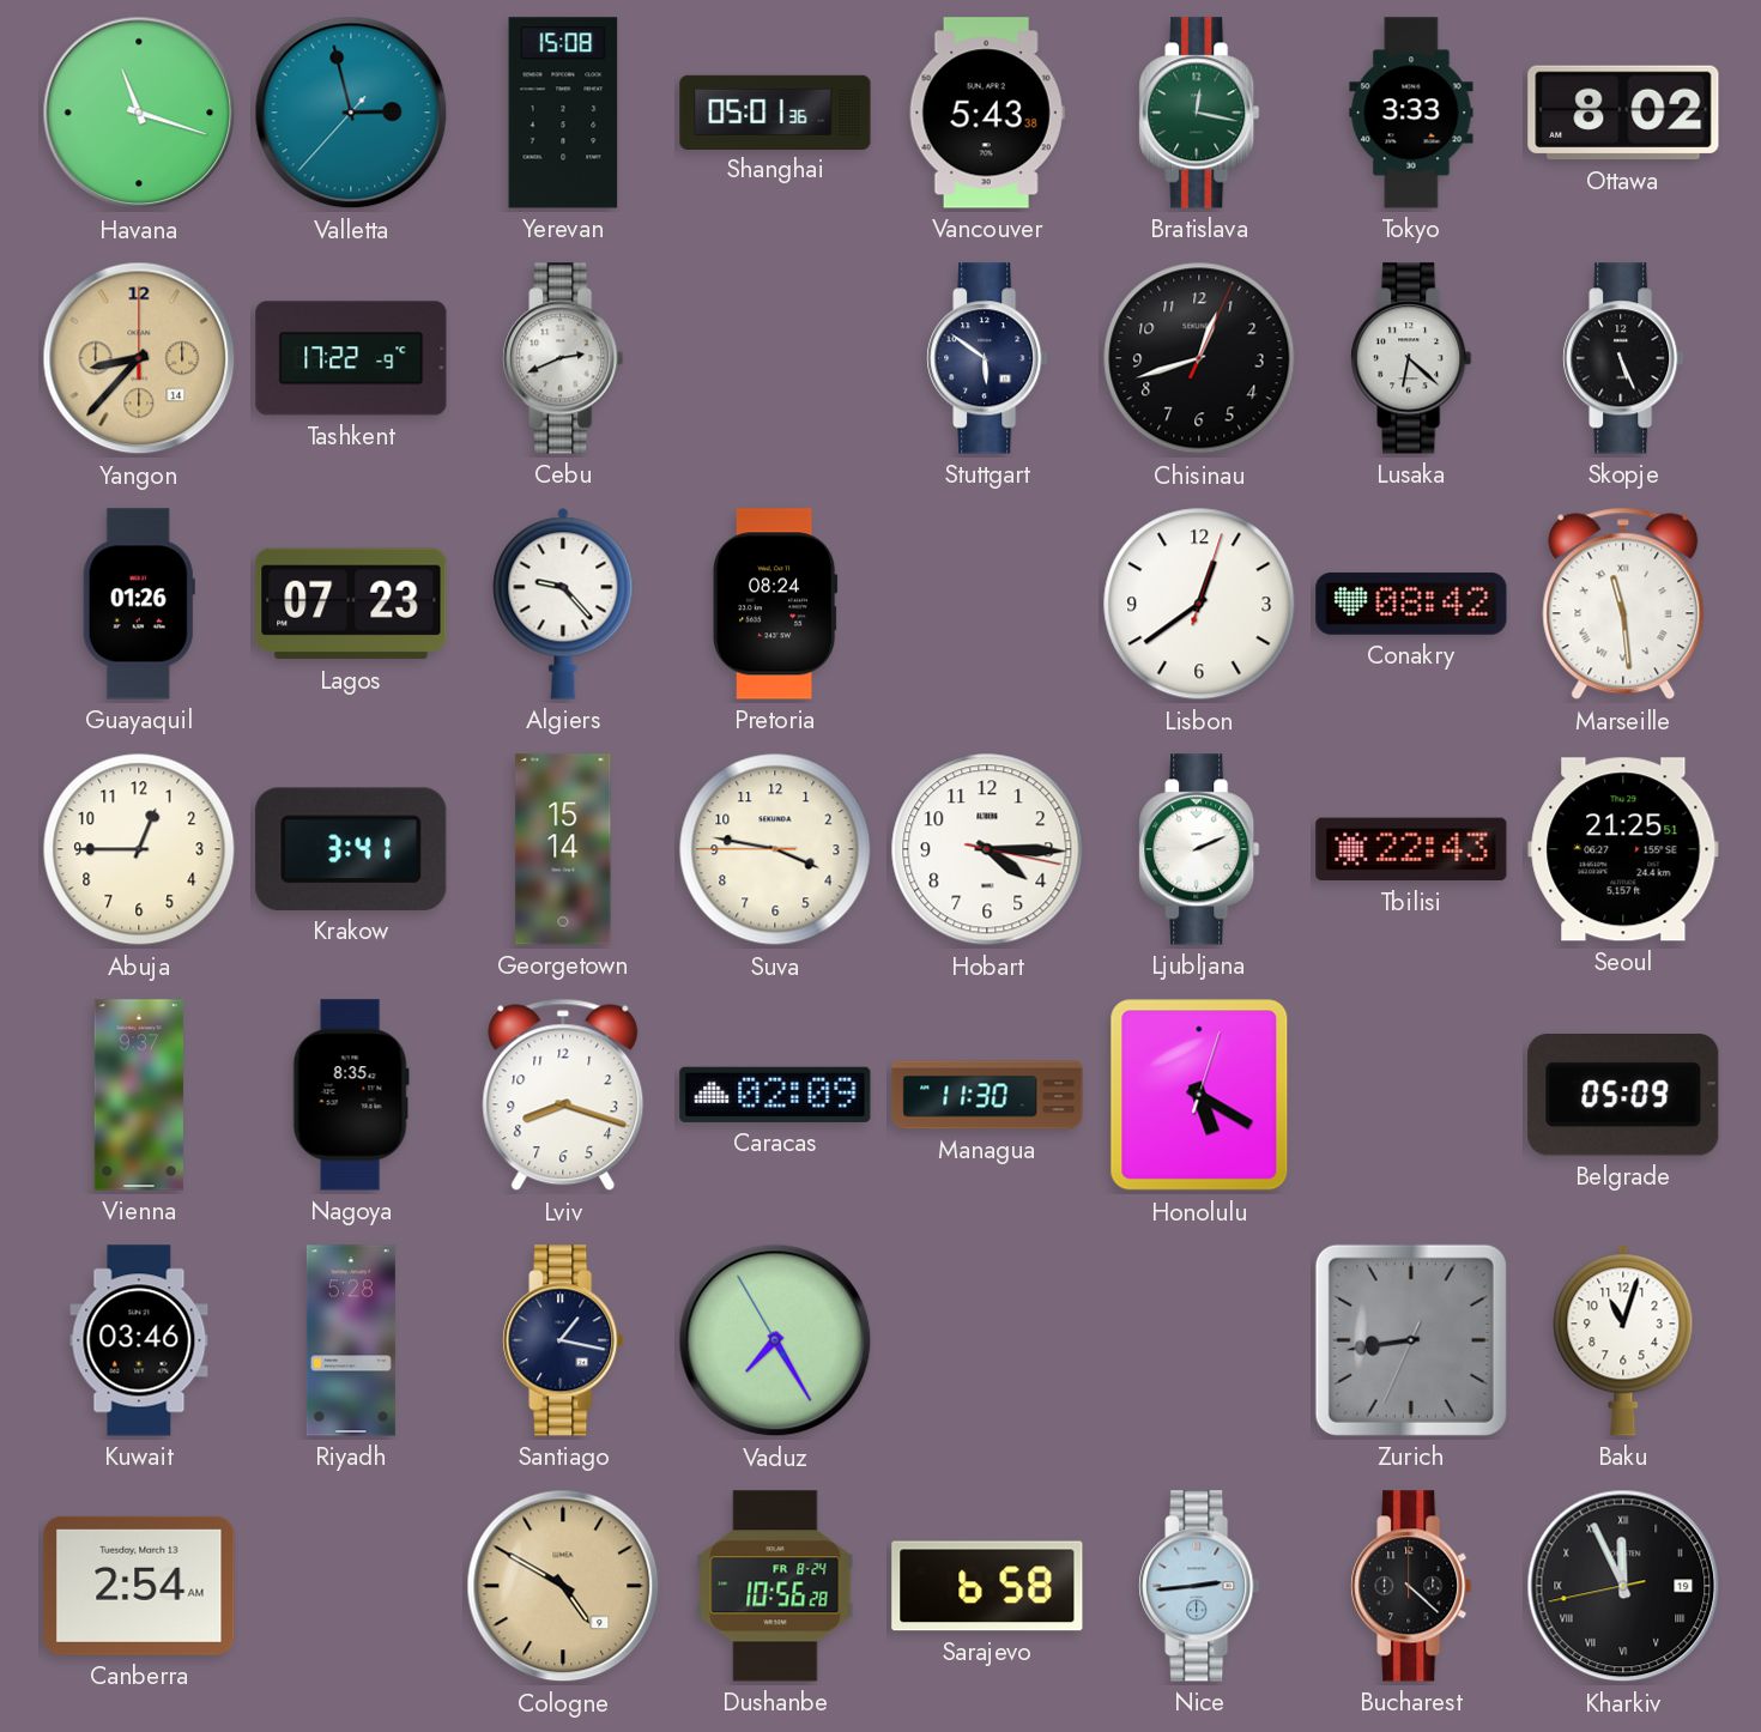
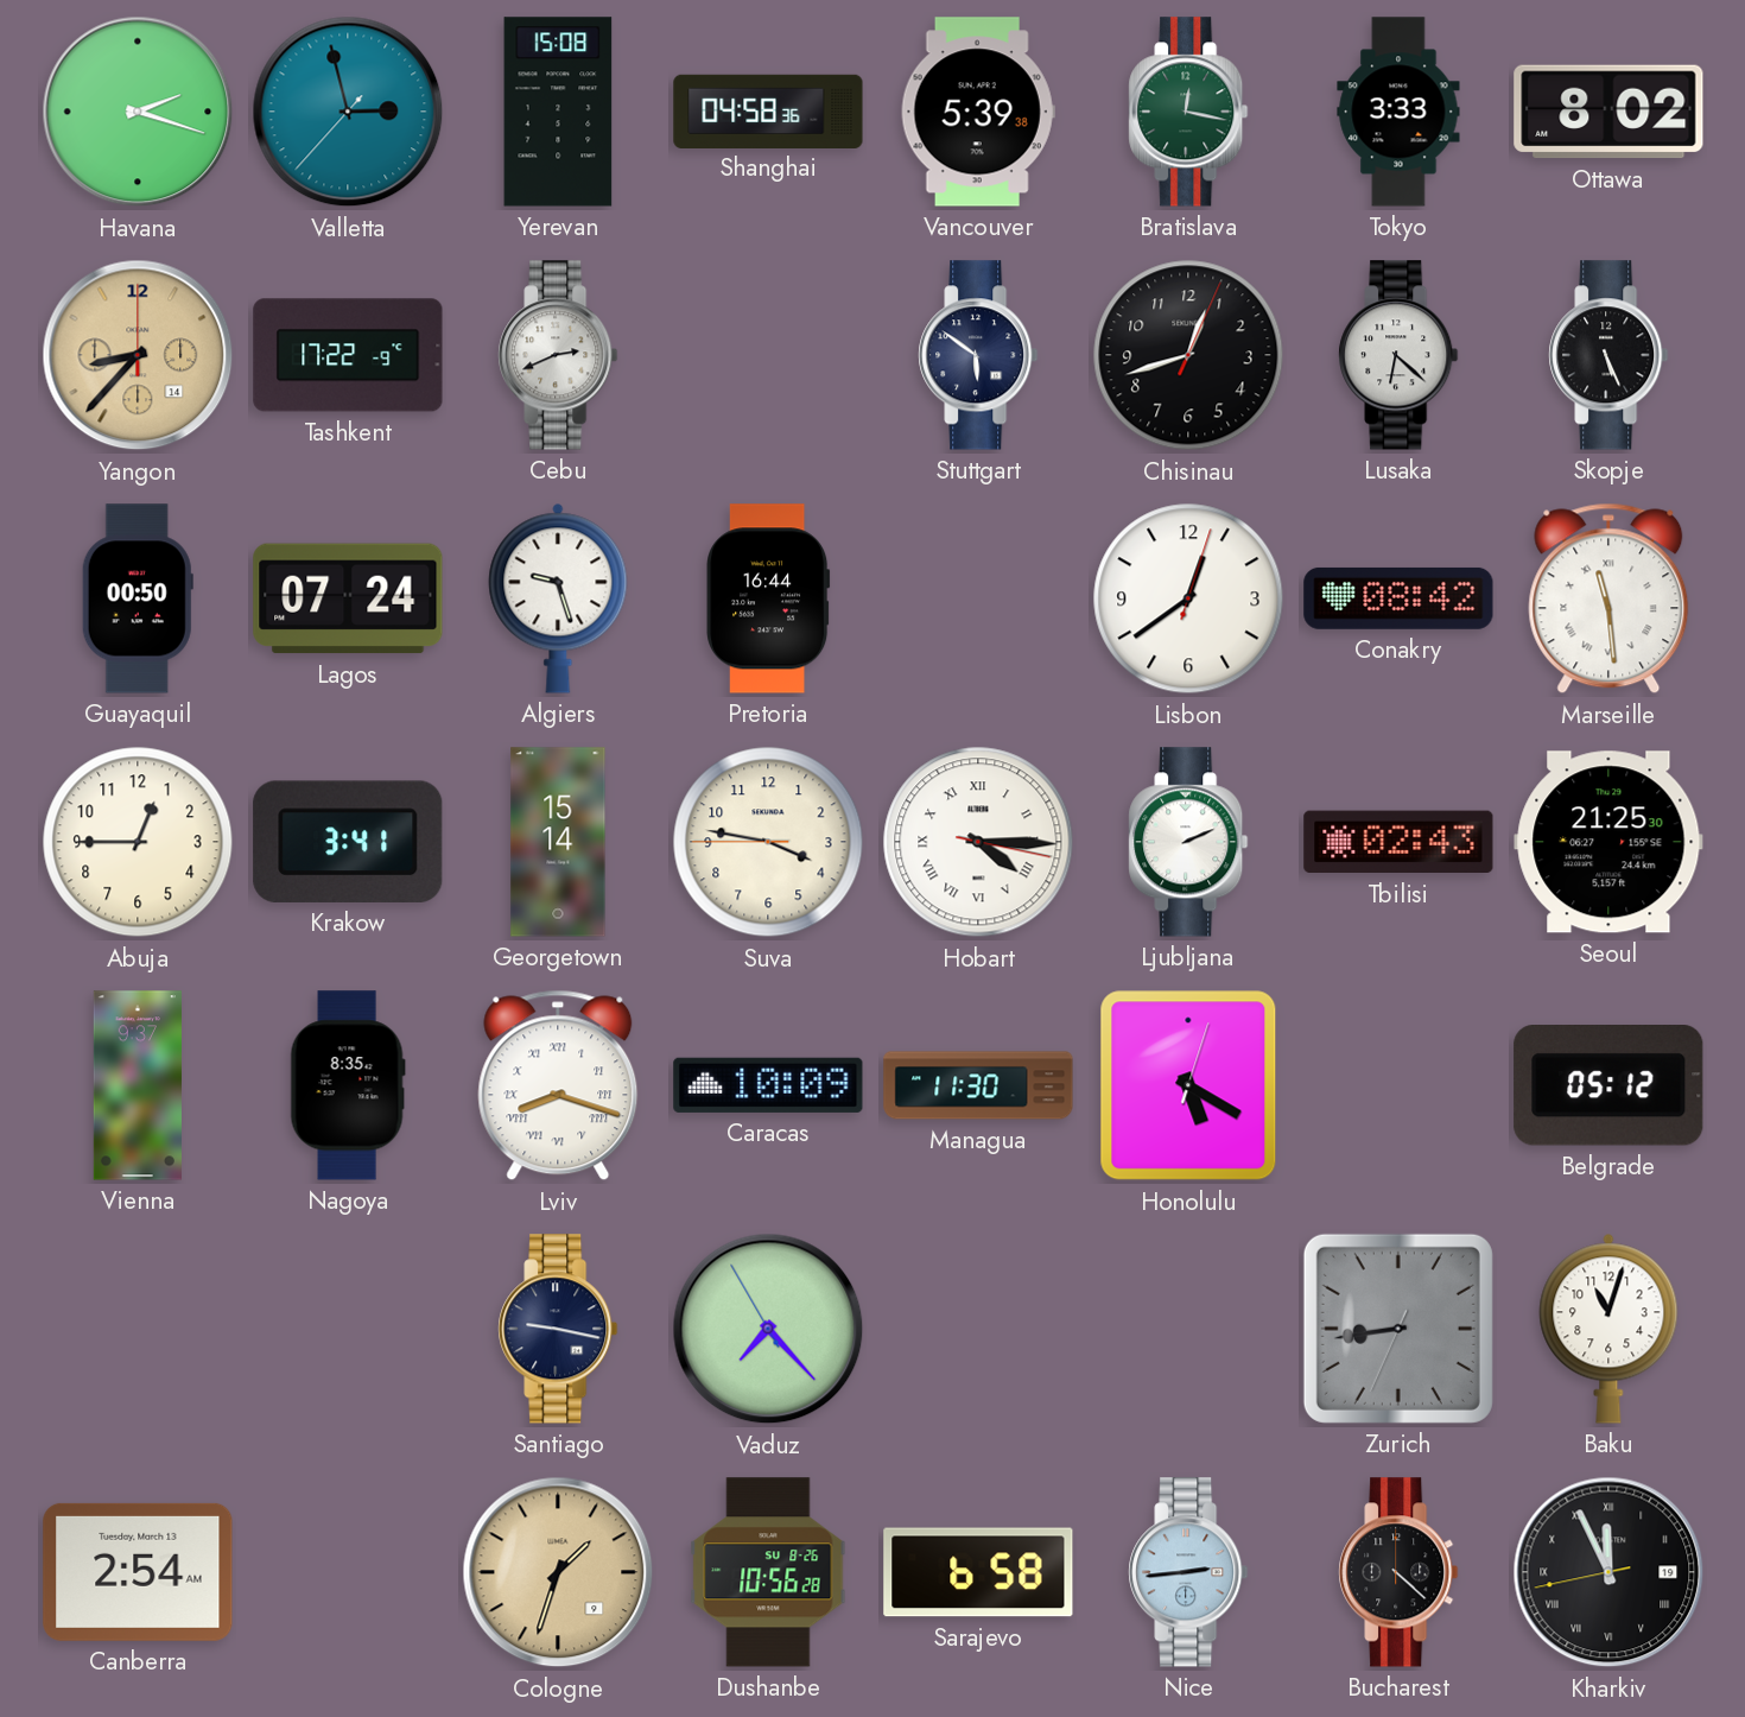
Havana: 11:18 -> 2:18
Shanghai: 05:01 -> 04:58
Vancouver: 5:43 -> 5:39
Guayaquil: 01:26 -> 00:50
Lagos: 07:23 -> 07:24
Algiers: 9:23 -> 9:27
Pretoria: 08:24 -> 16:44
Hobart numerals: Arabic -> Roman
Tbilisi: 22:43 -> 02:43
Seoul: 21:25:51 -> 21:25:30
Lviv numerals: Arabic -> Roman
Caracas: 02:09 -> 10:09
Belgrade: 05:09 -> 05:12
Kuwait: 03:46 -> none
Riyadh: 5:28 -> none
Santiago: 1:17 -> 9:17
Vaduz: 7:24 -> 7:22
Cologne: 4:50 -> 1:33
Dushanbe date: FR 8-24 -> SU 8-26
